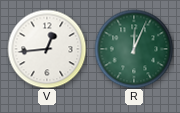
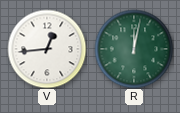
R: 12:04 -> 12:02
